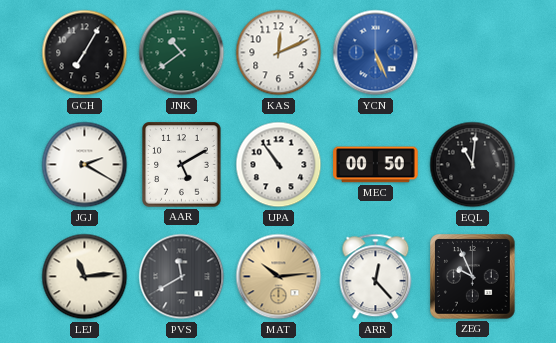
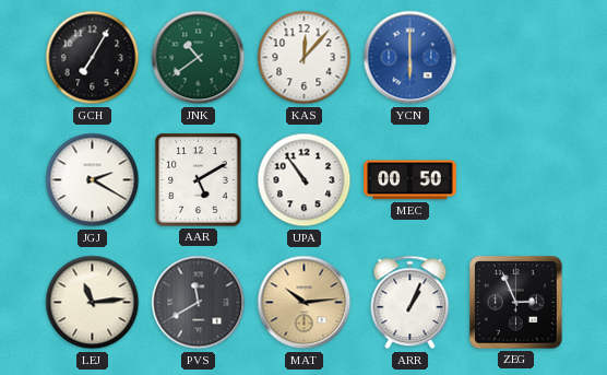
KAS: 12:11 -> 12:07
YCN: 5:26 -> 6:00
EQL: 11:01 -> none
ARR: 12:23 -> 1:04
ZEG: 9:56 -> 2:56
